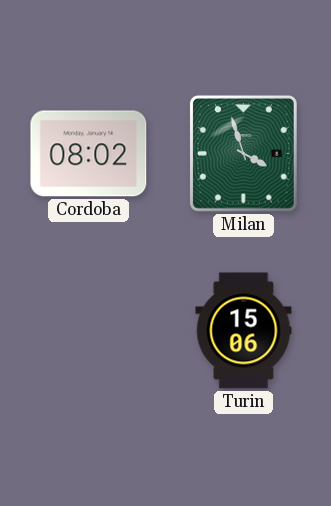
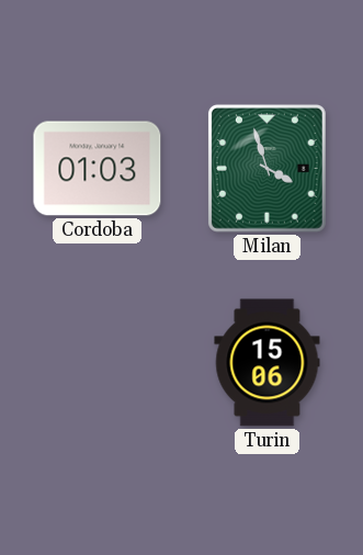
Cordoba: 08:02 -> 01:03
